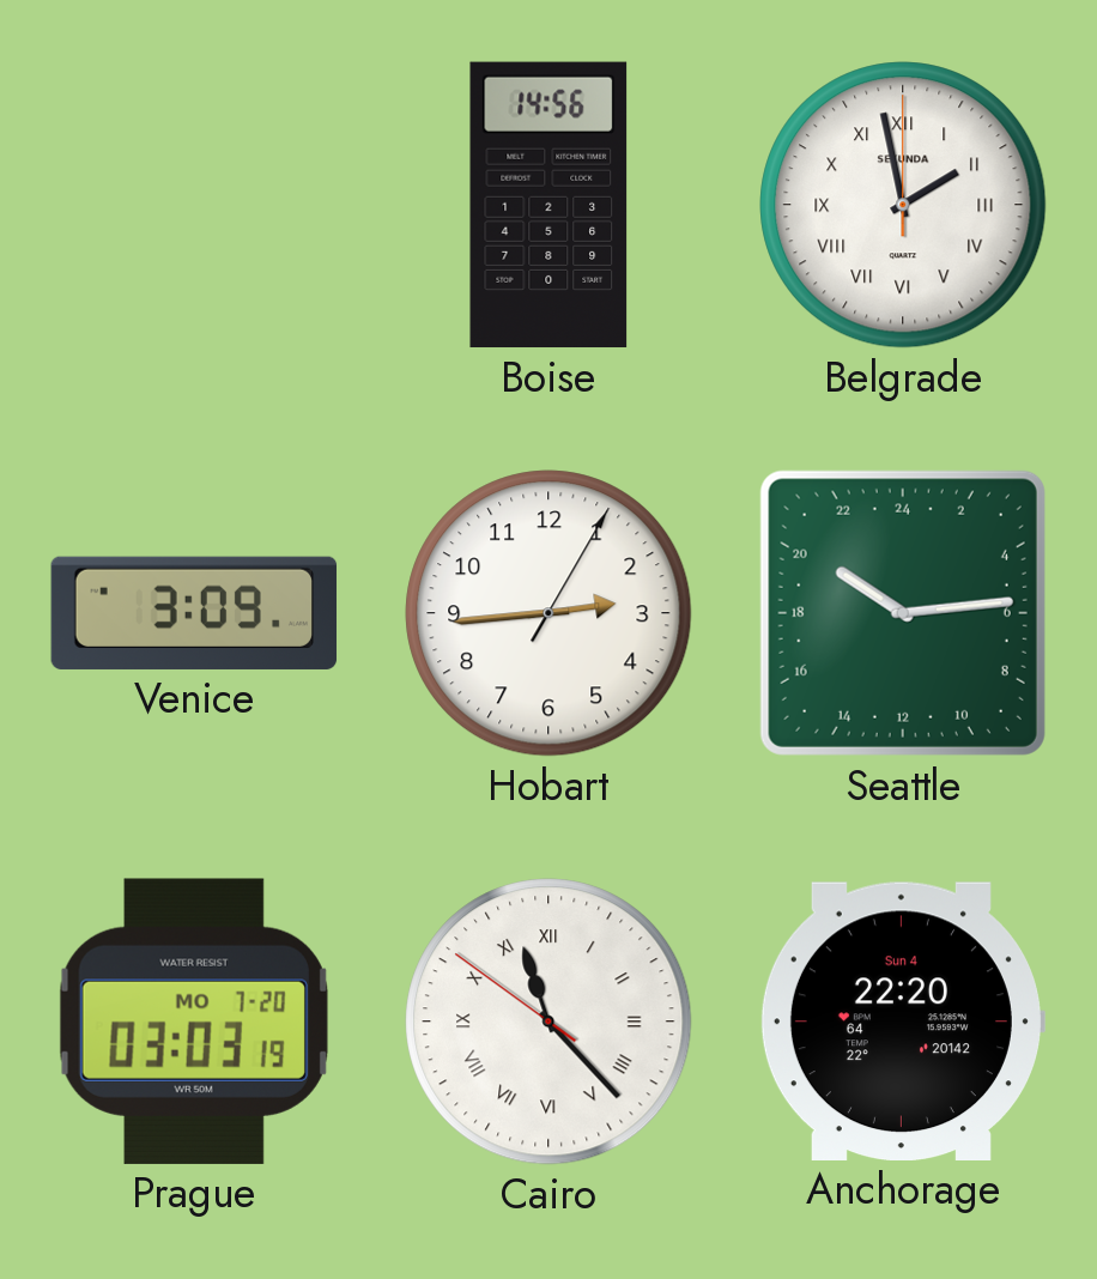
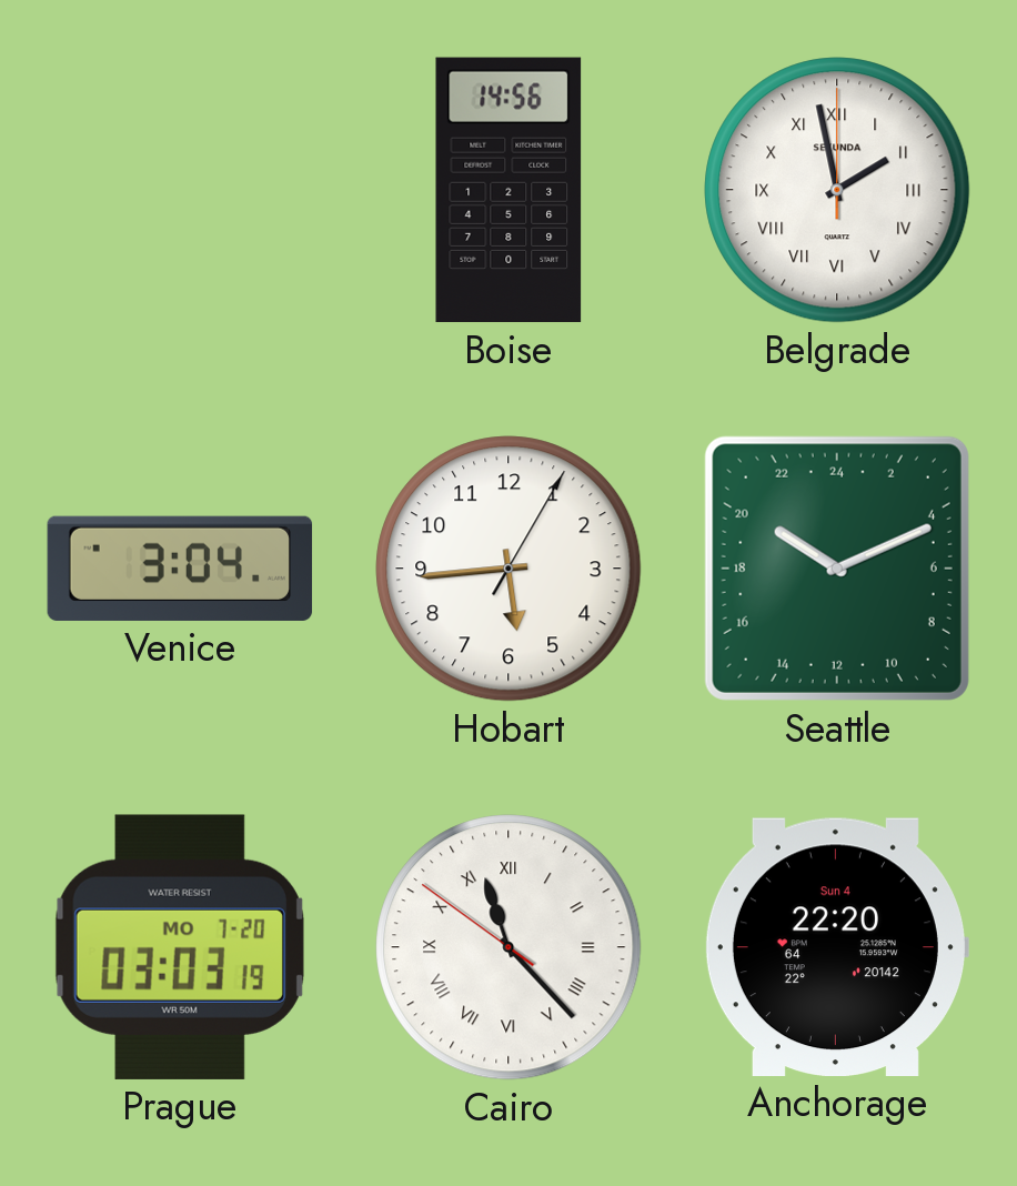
Venice: 3:09 -> 3:04
Hobart: 2:44 -> 5:44
Seattle: 20:14 -> 20:11
